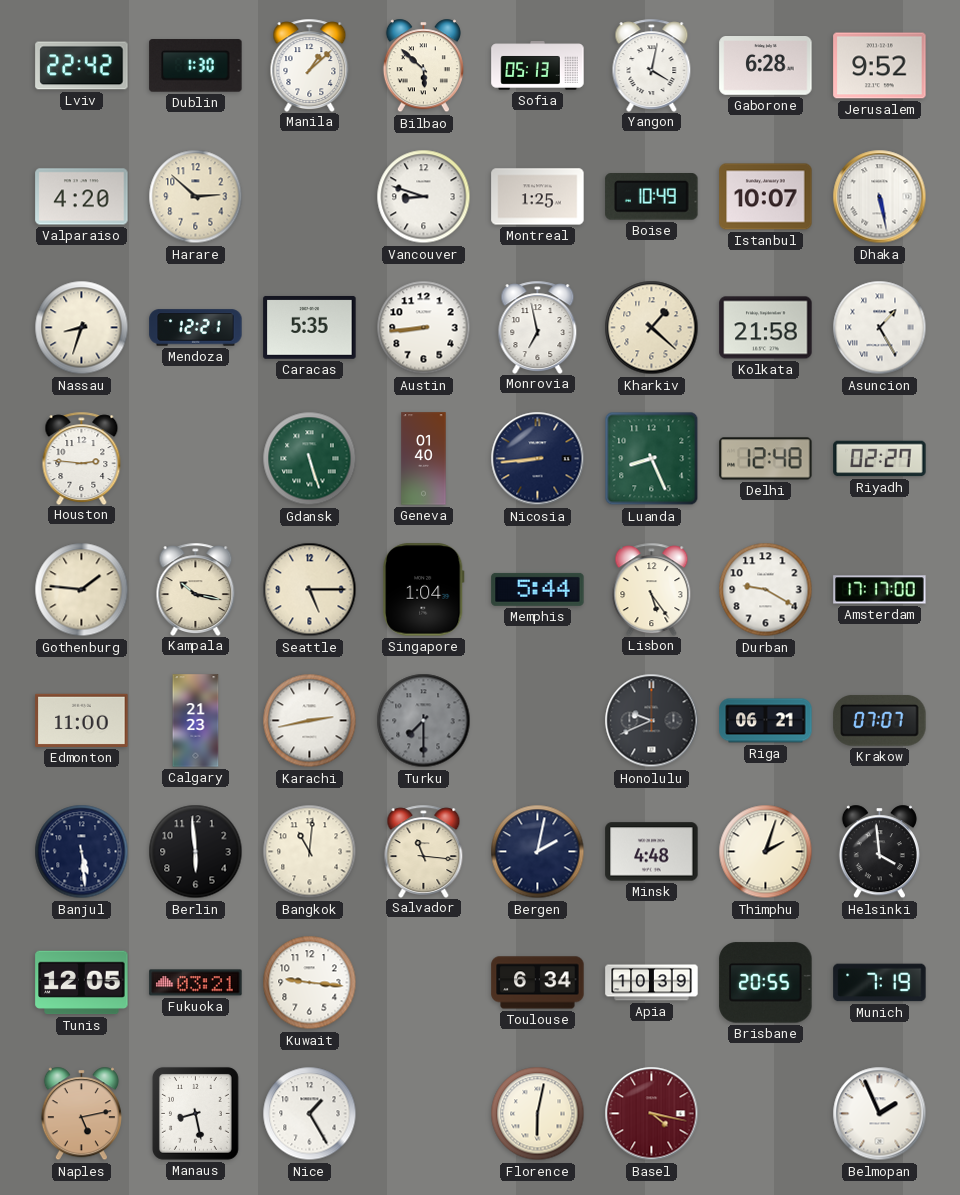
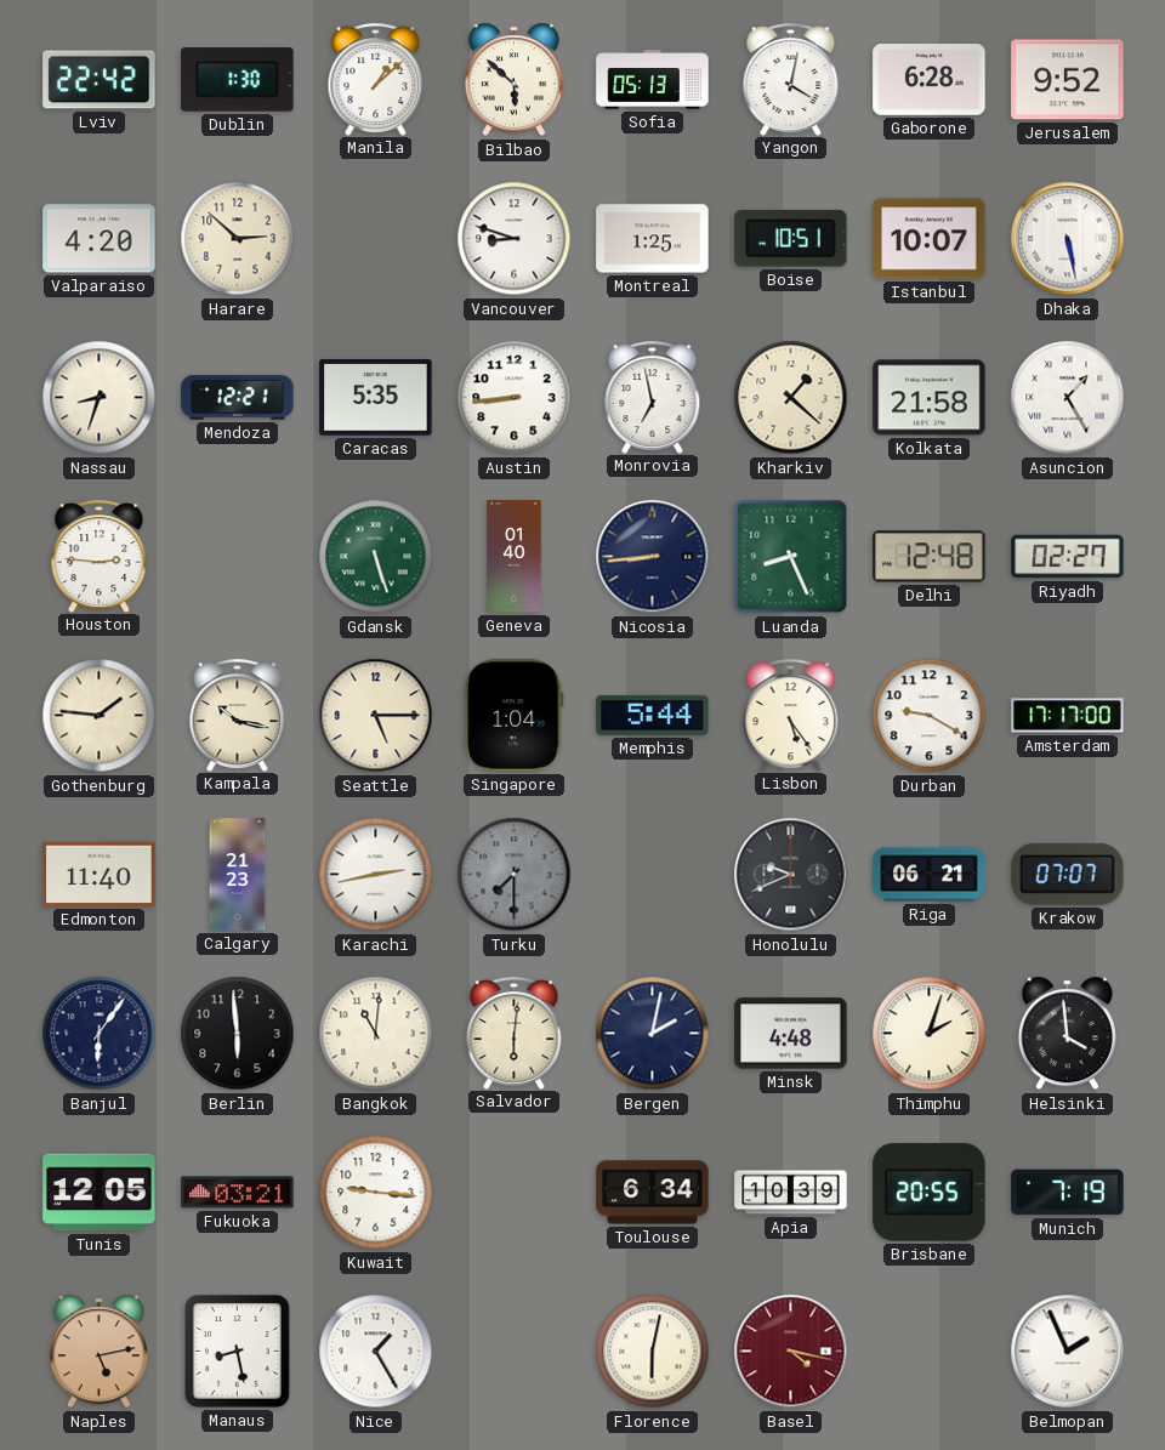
Boise: 10:49 -> 10:51
Edmonton: 11:00 -> 11:40
Banjul: 5:29 -> 6:06
Salvador: 11:16 -> 6:01
